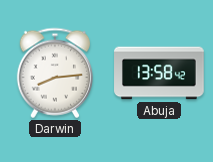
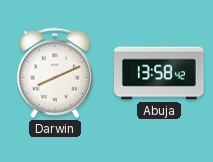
Darwin: 8:14 -> 8:11
